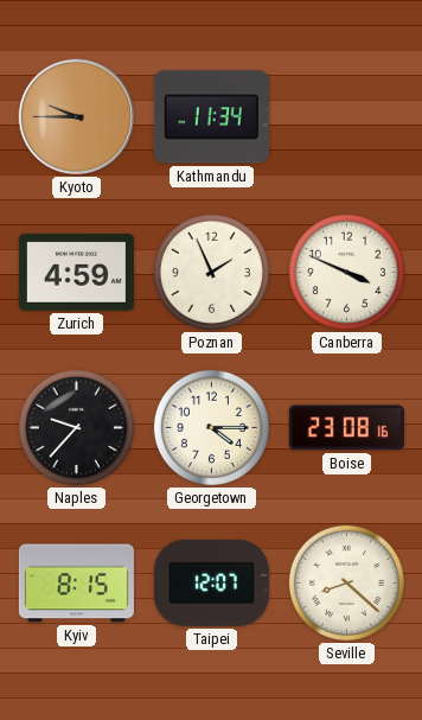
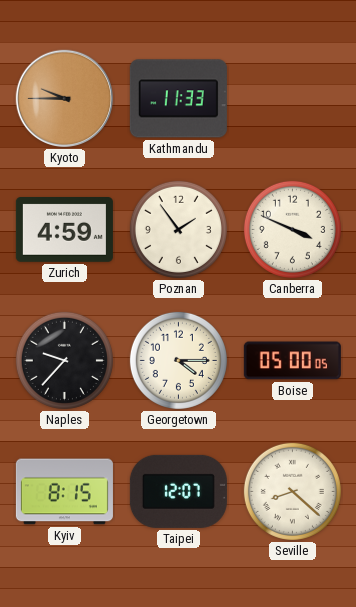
Kathmandu: 11:34 -> 11:33
Poznan: 1:56 -> 1:54
Boise: 23:08 -> 05:00
